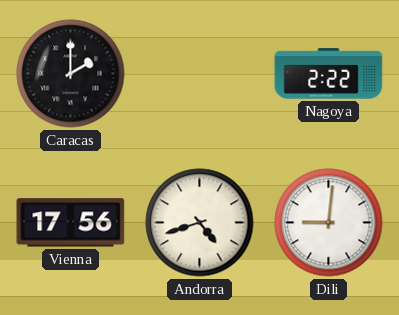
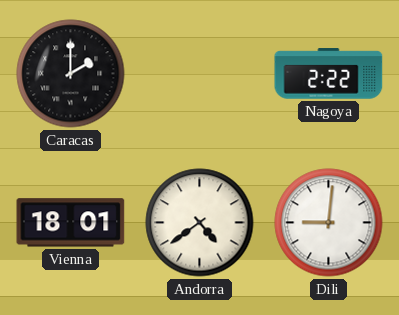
Vienna: 17:56 -> 18:01
Andorra: 4:42 -> 4:39
